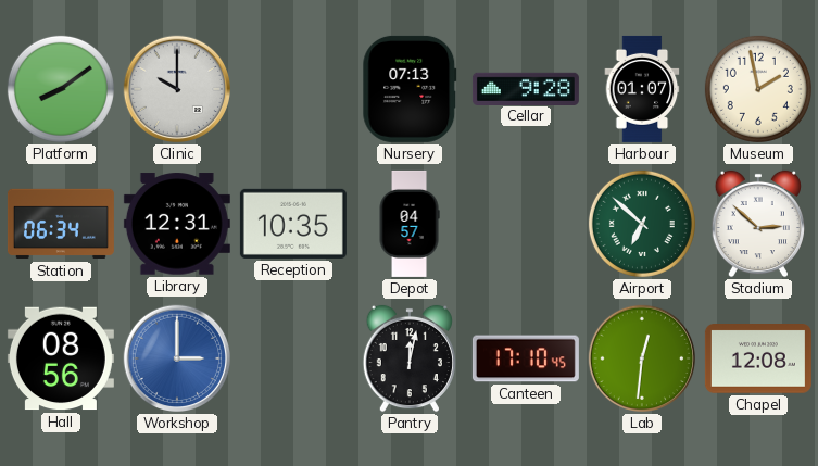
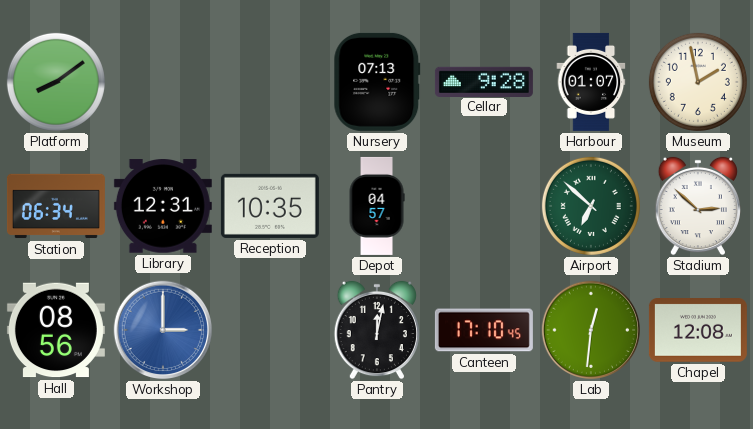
Clinic: 10:00 -> none
